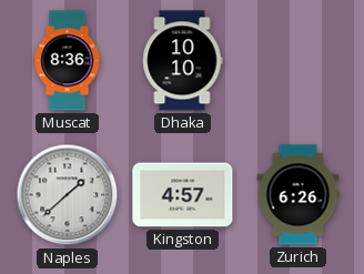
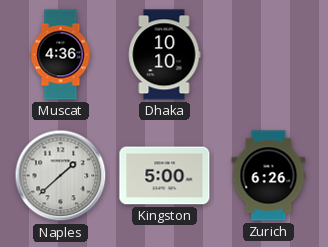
Muscat: 8:36 -> 4:36
Kingston: 4:57 -> 5:00
